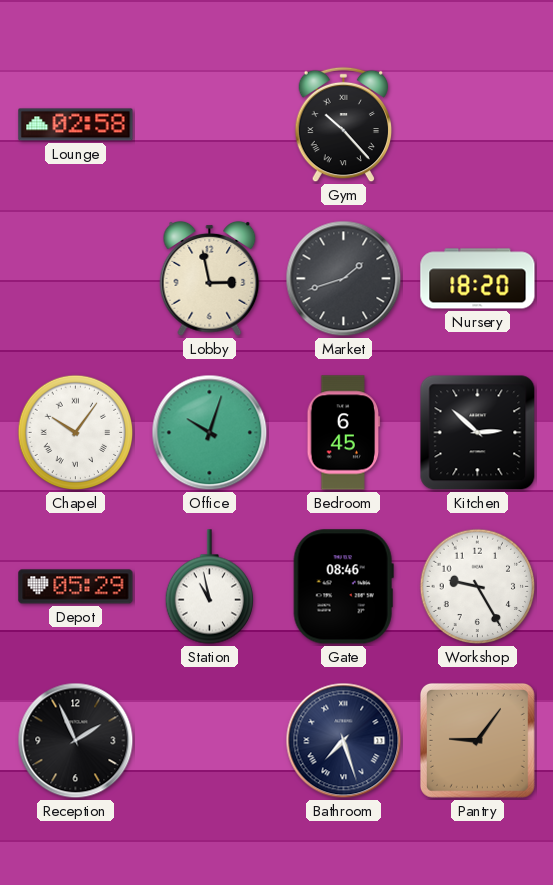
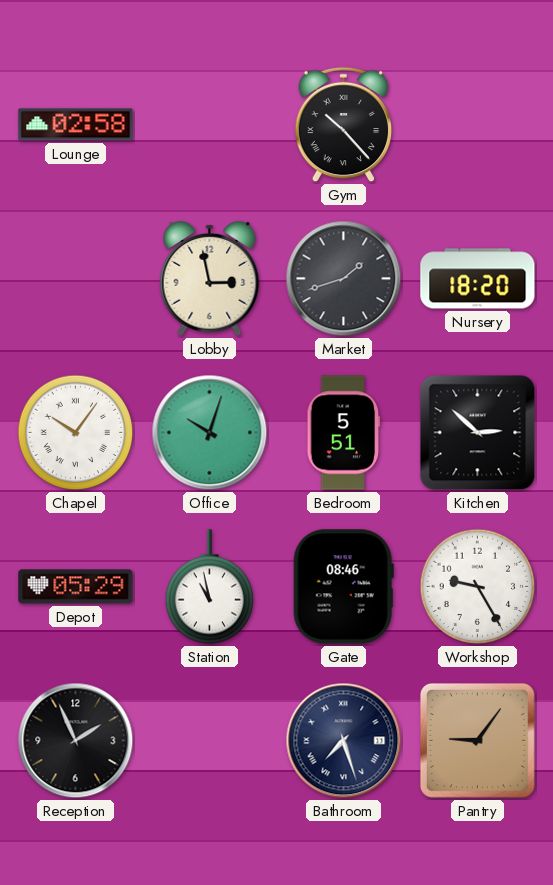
Bedroom: 6:45 -> 5:51
